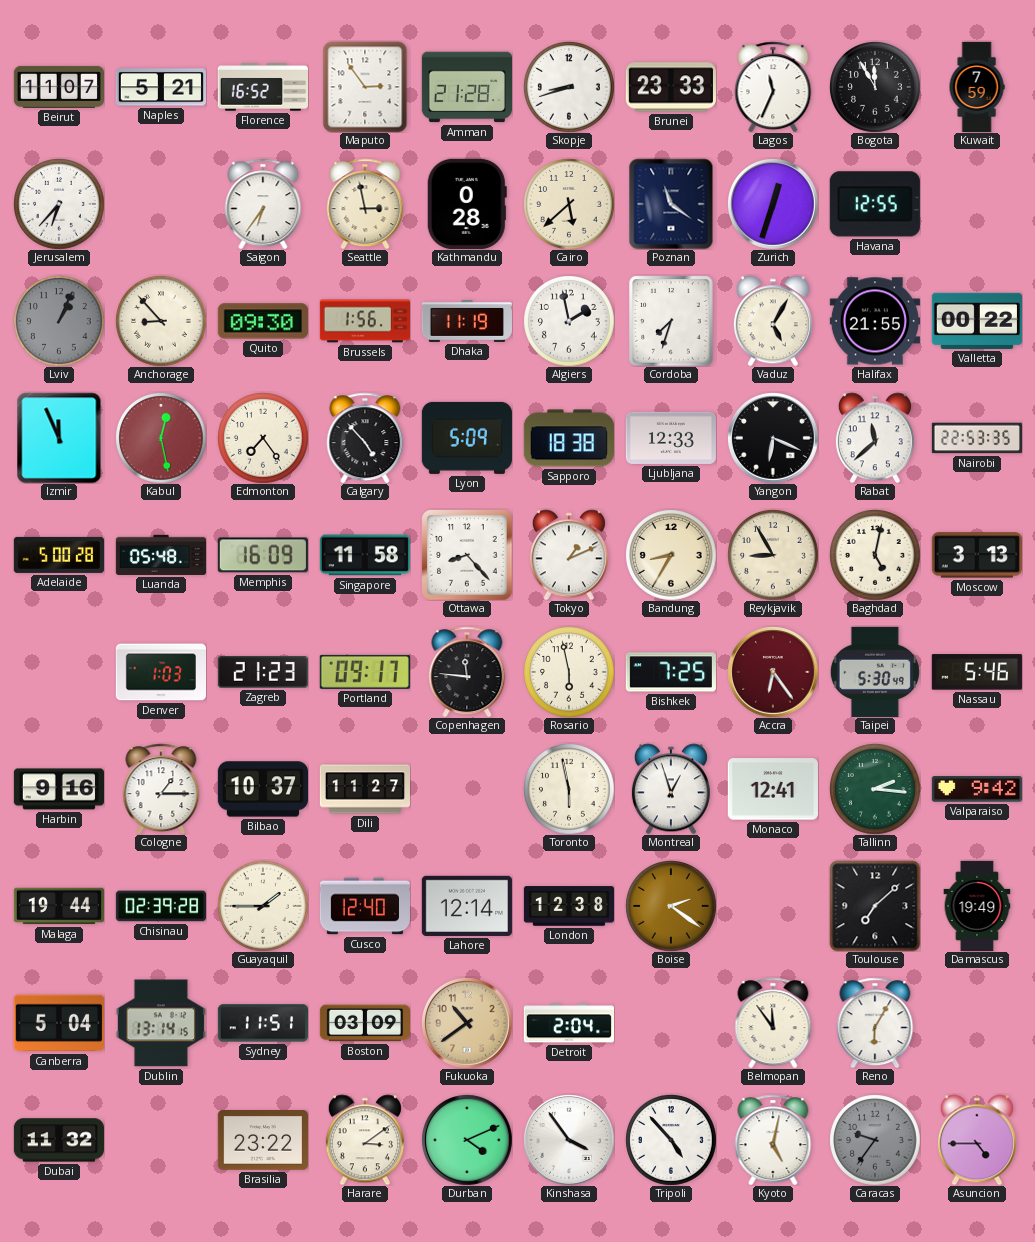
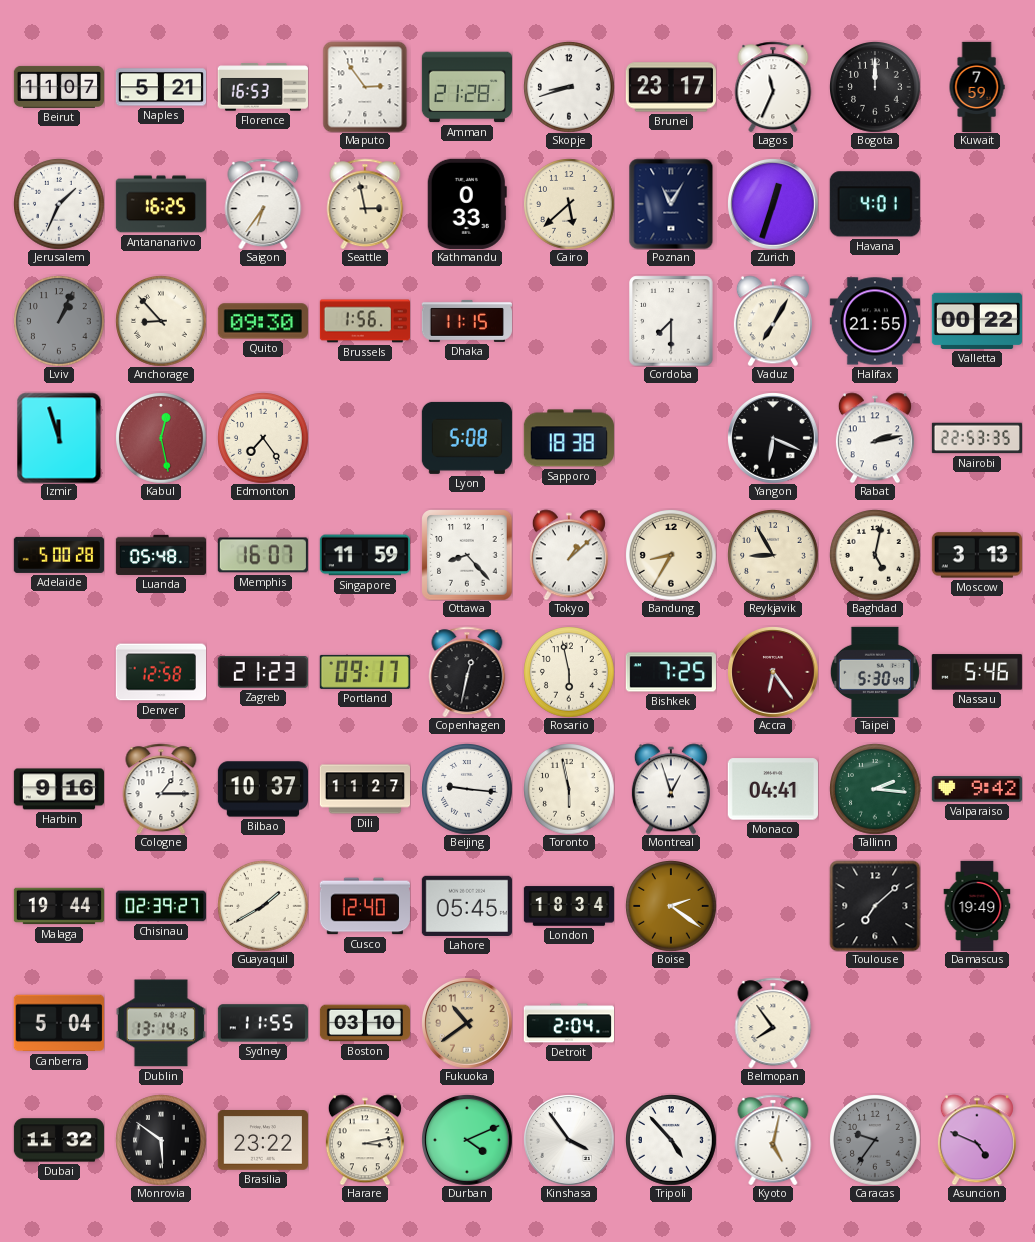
Florence: 16:52 -> 16:53
Brunei: 23:33 -> 23:17
Bogota: 11:55 -> 12:00
Jerusalem: 6:37 -> 1:34
Antananarivo: none -> 16:25
Kathmandu: 0:28 -> 0:33
Poznan: 11:21 -> 11:05
Havana: 12:55 -> 4:01
Dhaka: 11:19 -> 11:15
Algiers: 1:58 -> none
Cordoba: 7:33 -> 7:30
Vaduz: 5:05 -> 7:05
Izmir: 11:56 -> 11:57
Calgary: 4:53 -> none
Lyon: 5:09 -> 5:08
Ljubljana: 12:33 -> none
Rabat: 11:38 -> 2:13
Memphis: 16:09 -> 16:07
Singapore: 11:58 -> 11:59
Tokyo: 1:11 -> 1:08
Denver: 1:03 -> 12:58
Copenhagen: 11:46 -> 12:32
Beijing: none -> 9:16
Monaco: 12:41 -> 04:41
Chisinau: 02:39:28 -> 02:39:27
Guayaquil: 1:45 -> 1:40
Lahore: 12:14 -> 05:45
London: 12:38 -> 18:34
Sydney: 11:51 -> 11:55
Boston: 03:09 -> 03:10
Belmopan: 11:54 -> 7:54
Reno: 6:05 -> none
Monrovia: none -> 5:51
Harare: 3:09 -> 3:13
Asuncion: 4:45 -> 4:49
